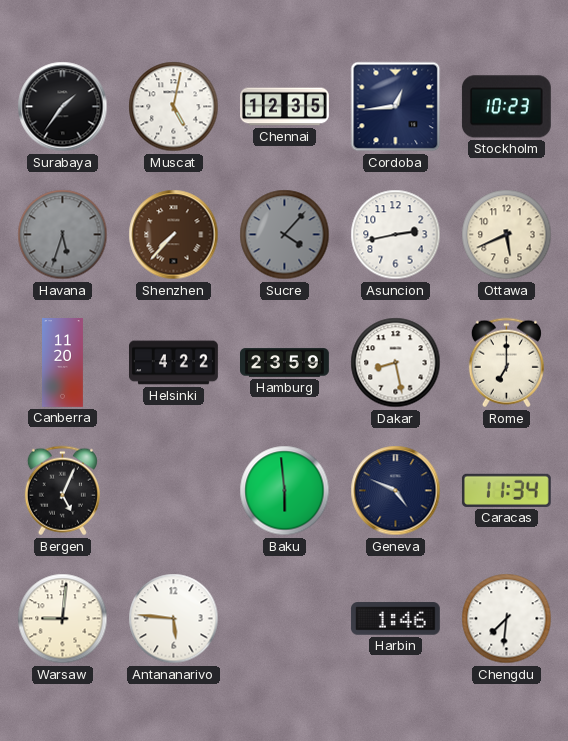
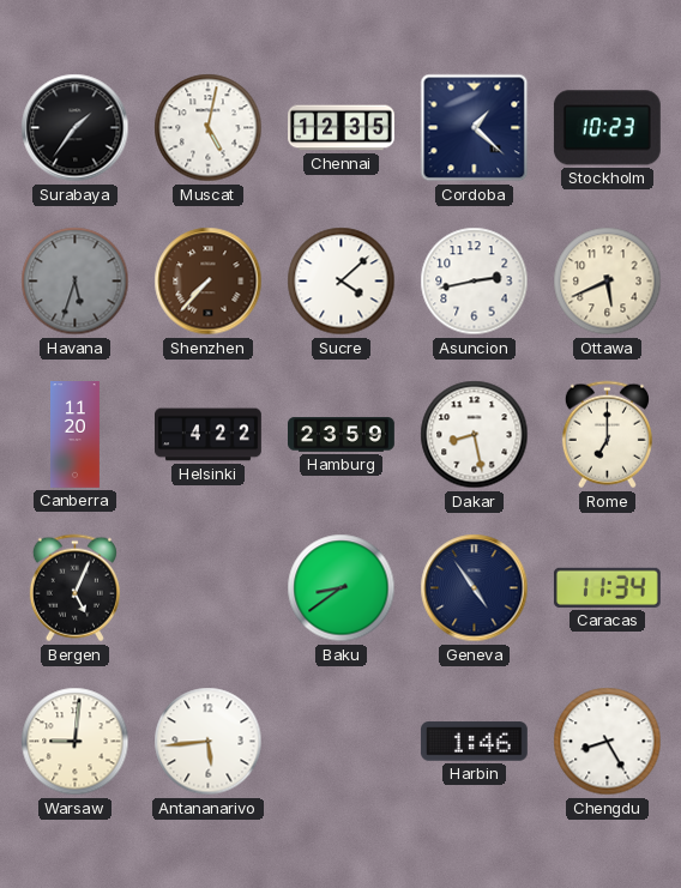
Cordoba: 12:44 -> 1:22
Sucre: 4:07 -> 4:08
Sucre dial: grey -> white
Baku: 5:59 -> 8:39
Geneva: 4:49 -> 4:54
Antananarivo: 5:46 -> 5:44
Chengdu: 7:31 -> 8:25
